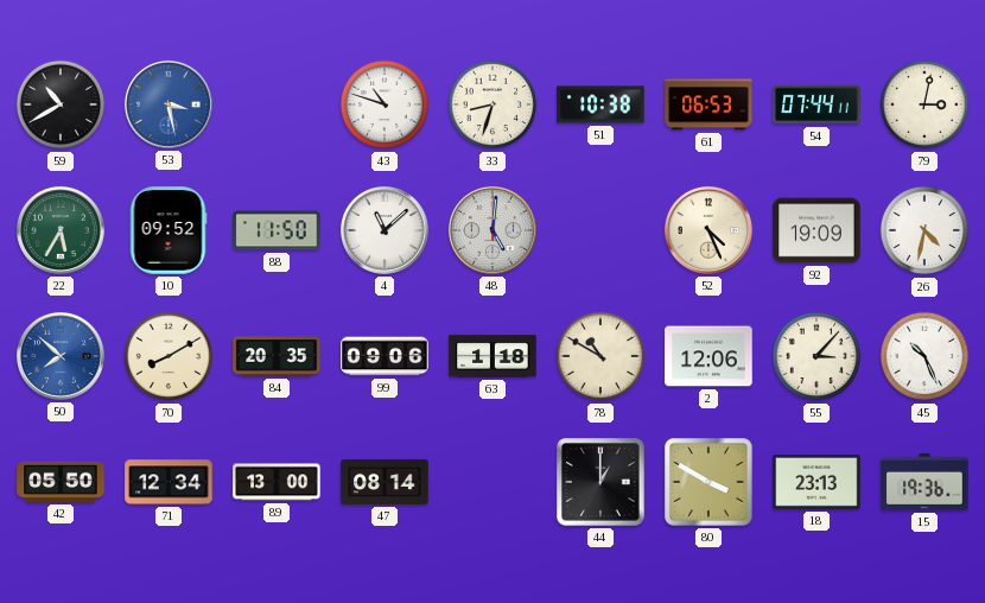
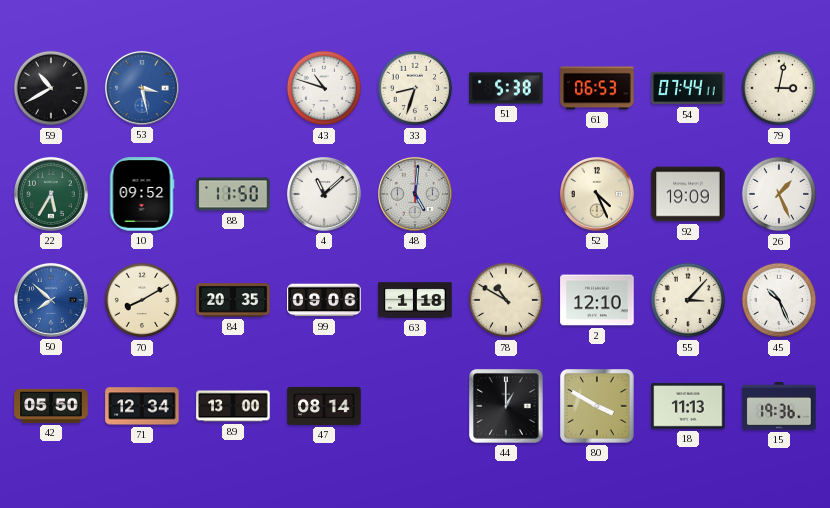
51: 10:38 -> 5:38
26: 4:32 -> 1:26
2: 12:06 -> 12:10
18: 23:13 -> 11:13
